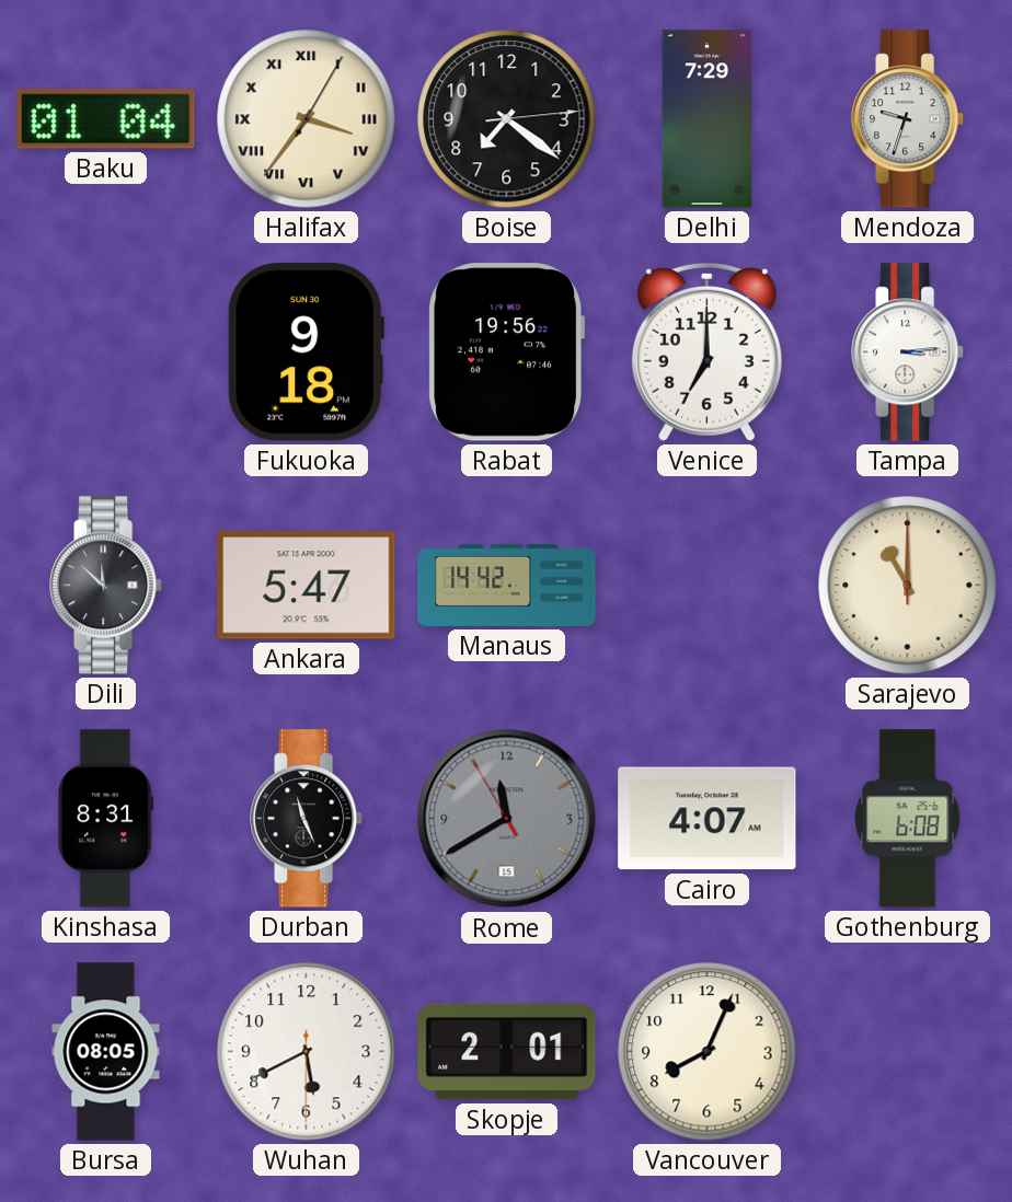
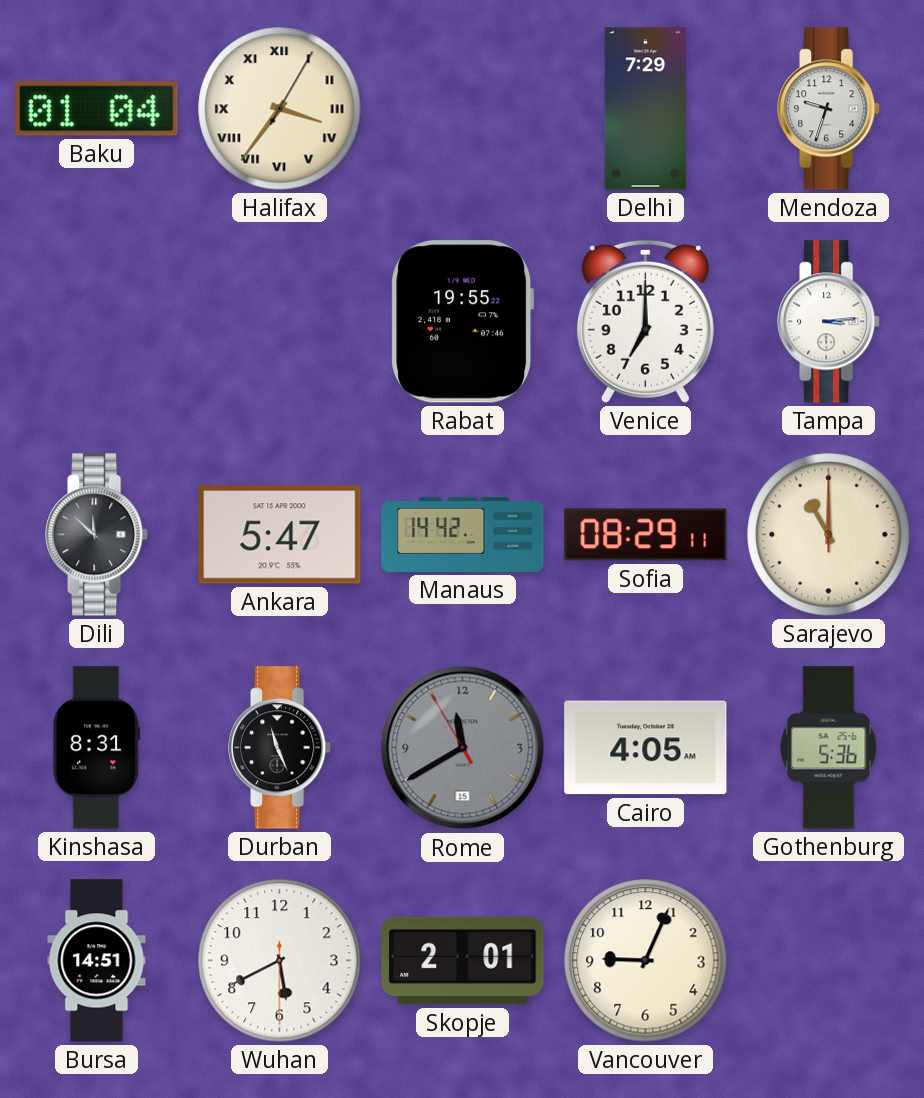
Boise: 7:21 -> none
Fukuoka: 9:18 -> none
Rabat: 19:56 -> 19:55
Sofia: none -> 08:29
Cairo: 4:07 -> 4:05
Gothenburg: 6:08 -> 5:36
Bursa: 08:05 -> 14:51
Vancouver: 8:04 -> 9:04
